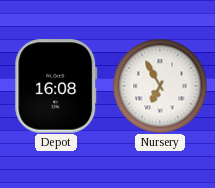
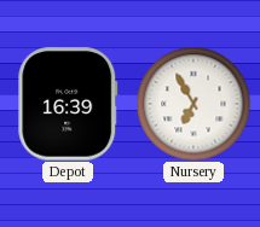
Depot: 16:08 -> 16:39
